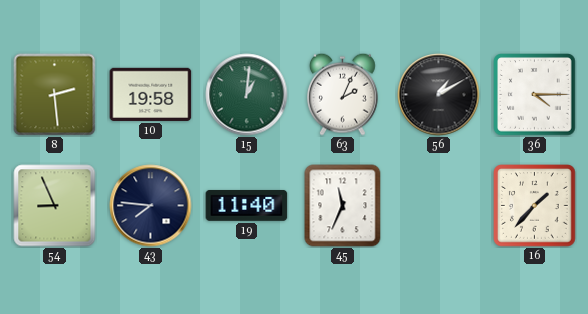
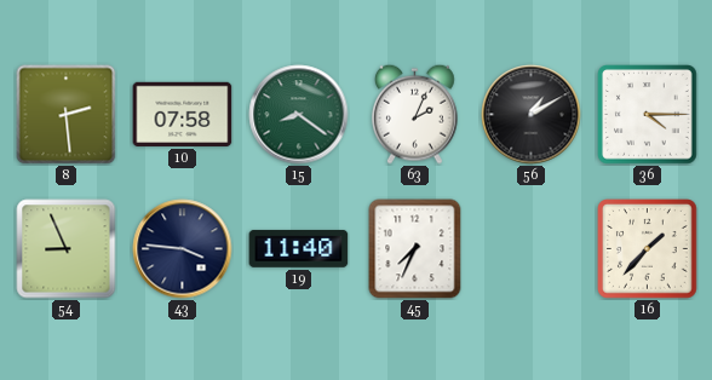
10: 19:58 -> 07:58
15: 1:01 -> 8:21
43: 7:46 -> 3:46
45: 11:34 -> 7:34
